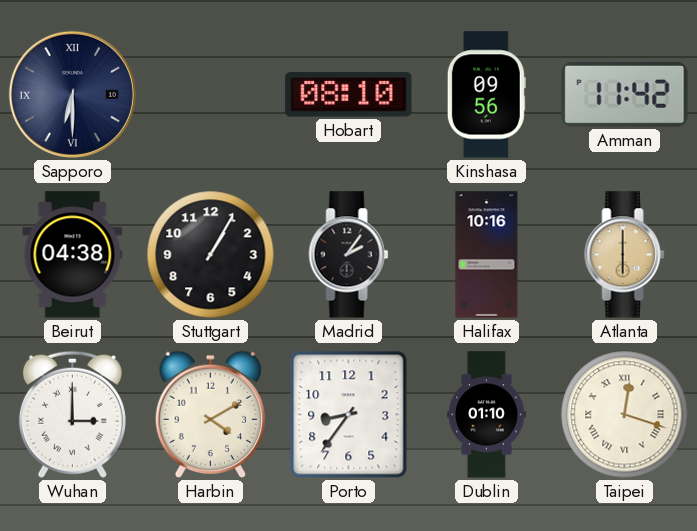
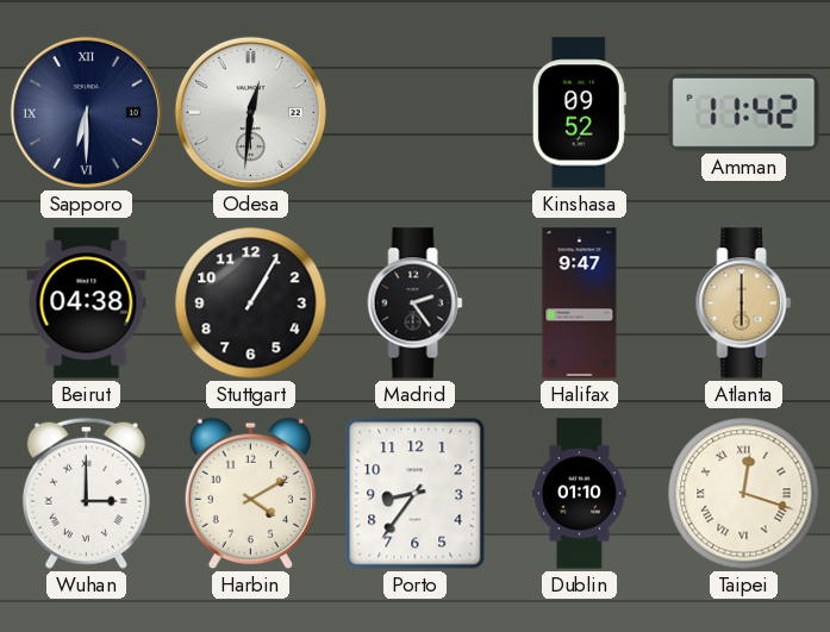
Odesa: none -> 12:31
Hobart: 08:10 -> none
Kinshasa: 09:56 -> 09:52
Madrid: 2:06 -> 2:24
Halifax: 10:16 -> 9:47
